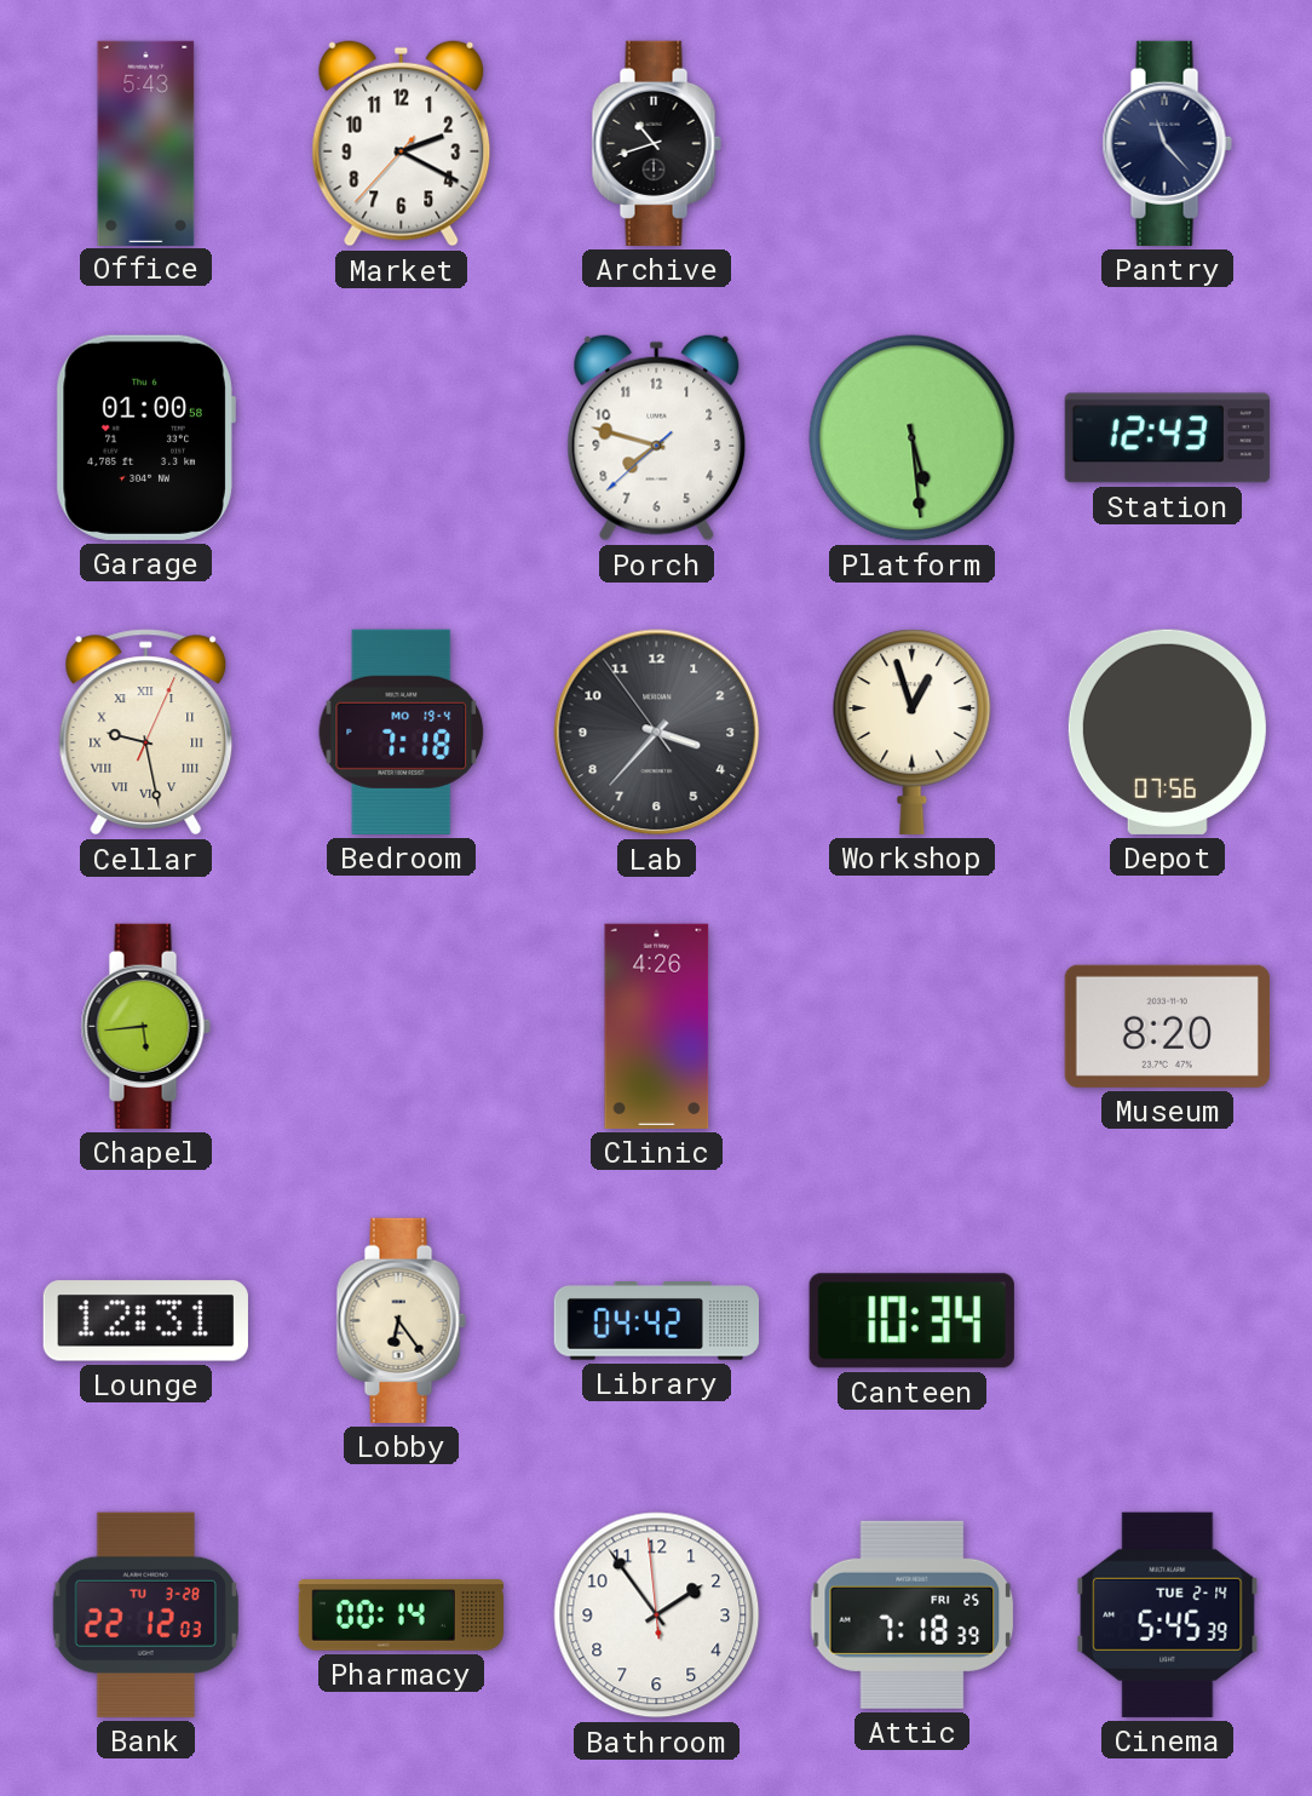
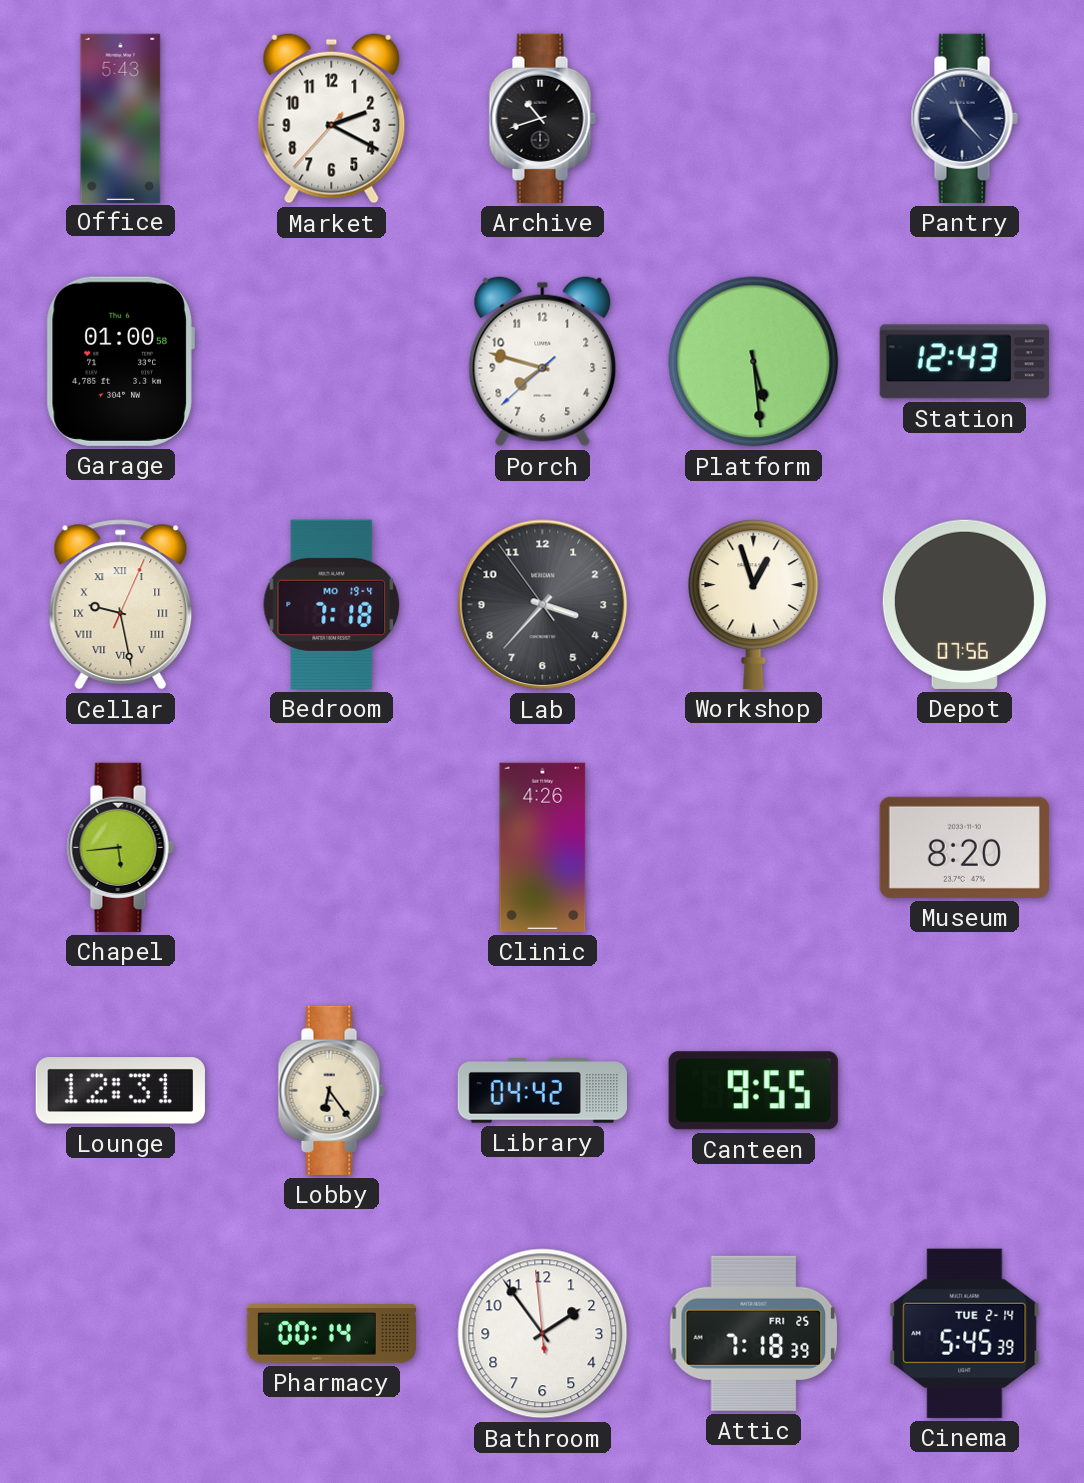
Canteen: 10:34 -> 9:55
Bank: 22:12 -> none
